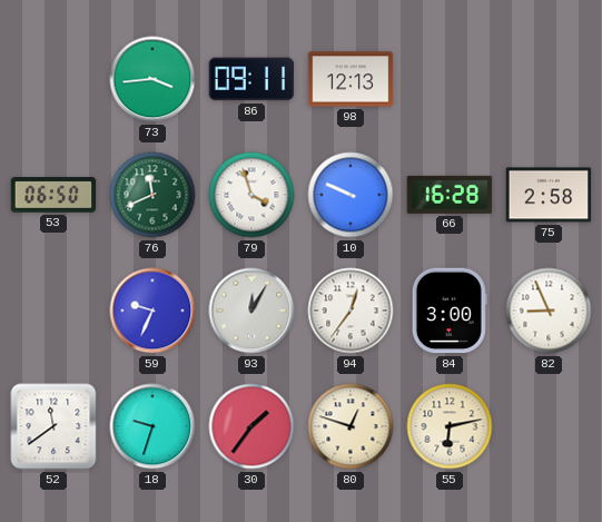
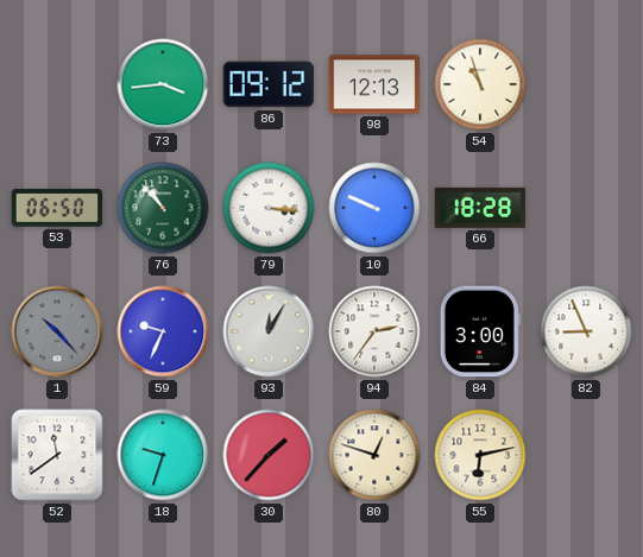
86: 09:11 -> 09:12
54: none -> 10:57
76: 11:41 -> 10:53
79: 3:57 -> 3:16
66: 16:28 -> 18:28
75: 2:58 -> none
1: none -> 10:23
94: 12:36 -> 2:36
30: 1:36 -> 1:37
